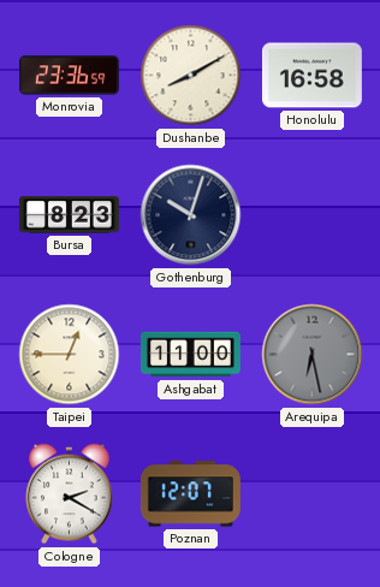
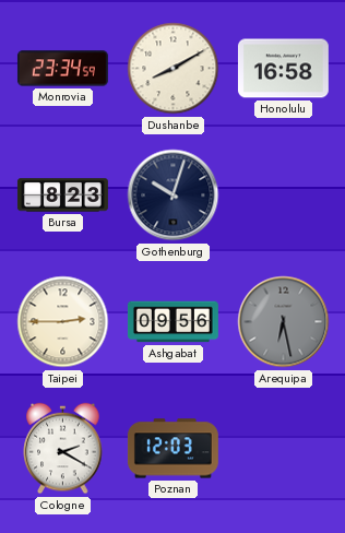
Monrovia: 23:36 -> 23:34
Taipei: 12:45 -> 2:45
Ashgabat: 11:00 -> 09:56
Poznan: 12:07 -> 12:03
